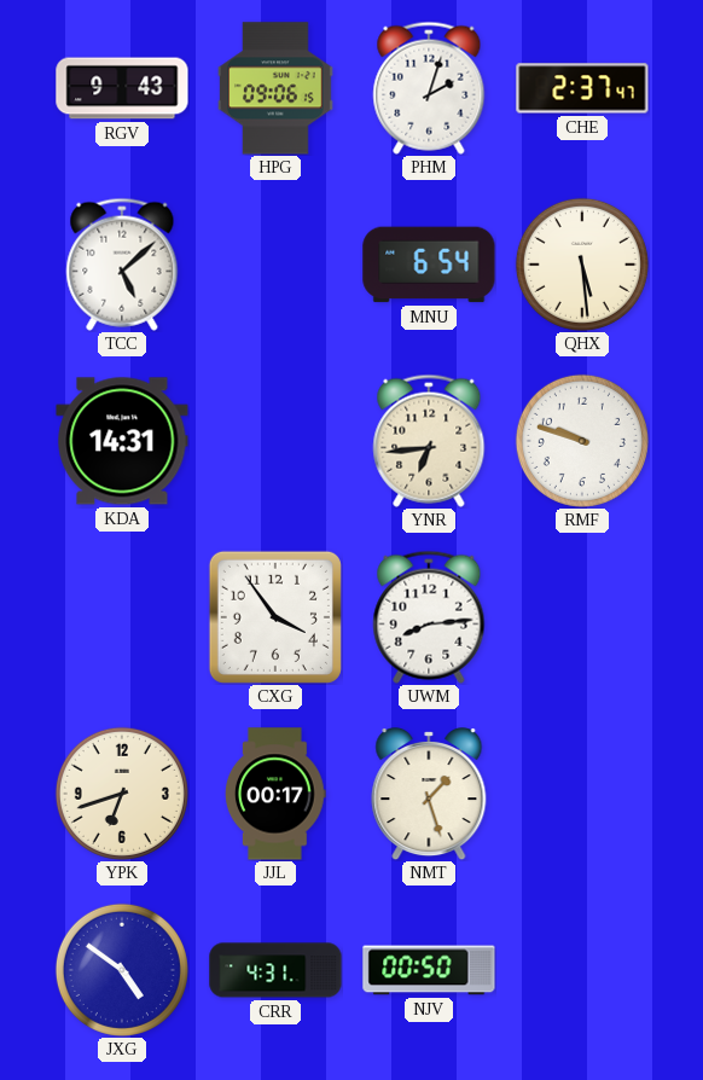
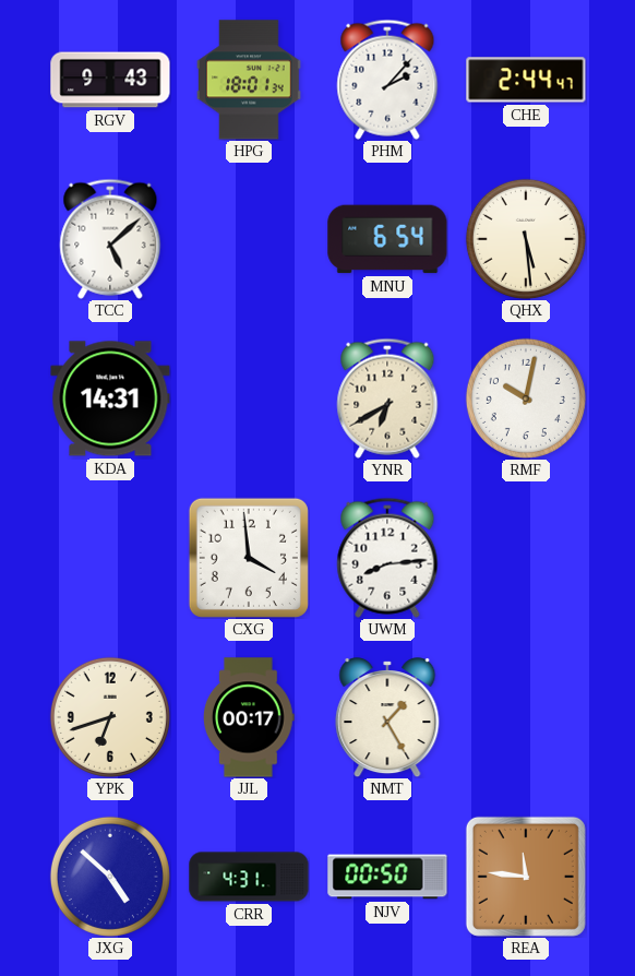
HPG: 09:06 -> 18:01
PHM: 2:03 -> 2:07
CHE: 2:37 -> 2:44
YNR: 6:44 -> 6:40
RMF: 9:48 -> 10:02
CXG: 3:54 -> 3:59
NMT: 1:27 -> 1:25
JXG: 4:51 -> 4:52
REA: none -> 11:46
